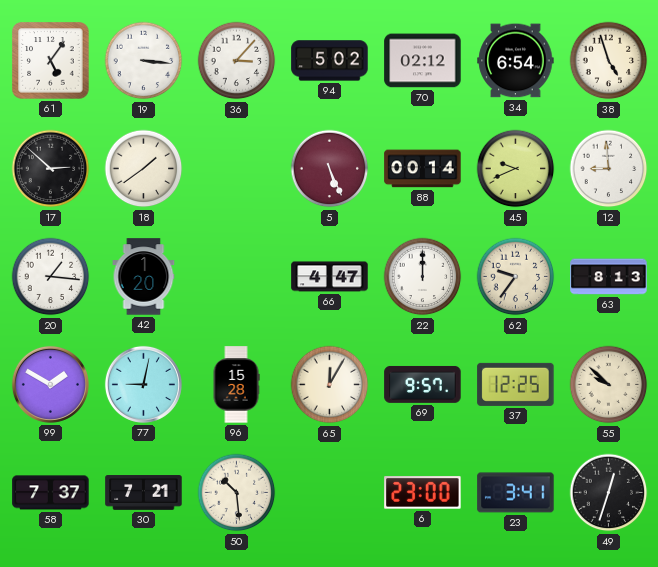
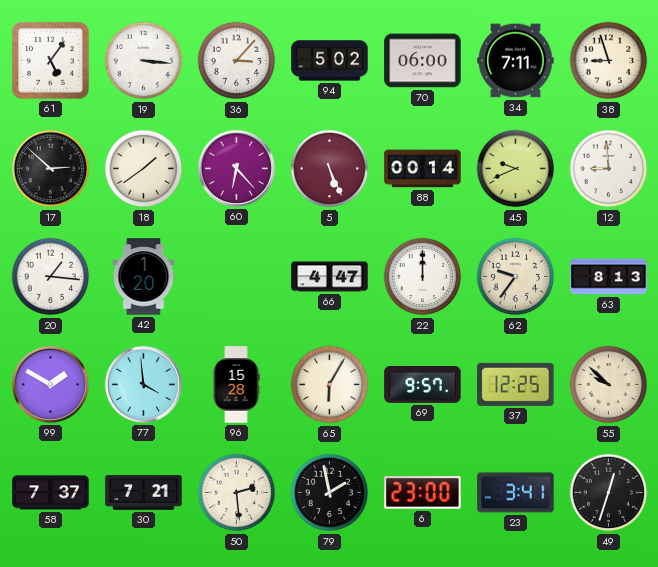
70: 02:12 -> 06:00
34: 6:54 -> 7:11
38: 4:57 -> 8:57
60: none -> 6:23
77: 9:02 -> 3:59
65: 12:05 -> 6:05
50: 10:29 -> 2:29
79: none -> 1:58
